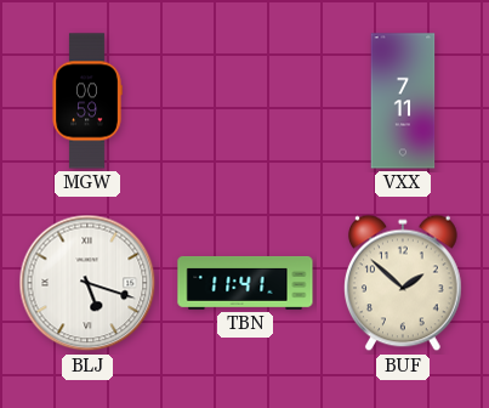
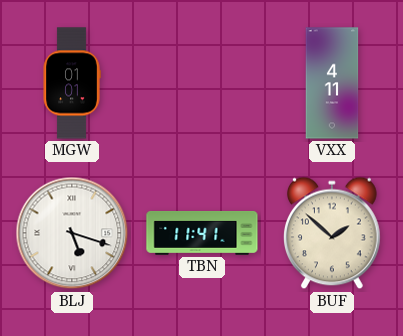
MGW: 00:59 -> 01:01
VXX: 7:11 -> 4:11
